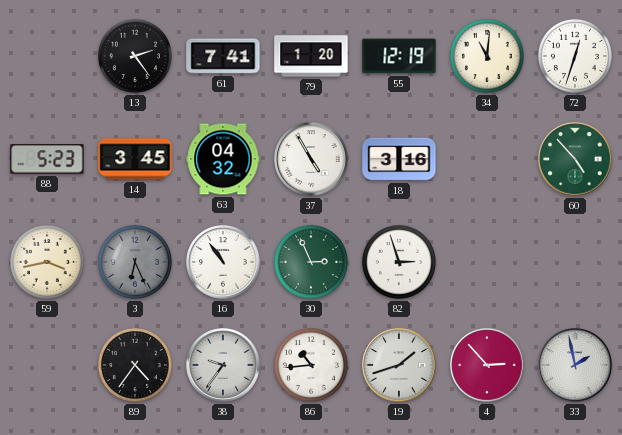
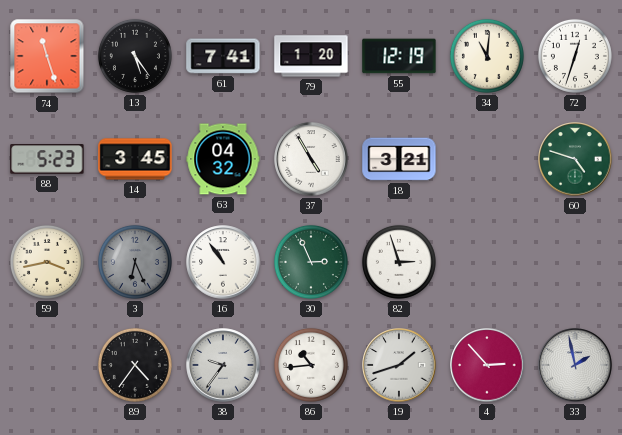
74: none -> 11:27
13: 2:24 -> 5:24
18: 3:16 -> 3:21
60: 4:53 -> 4:48
